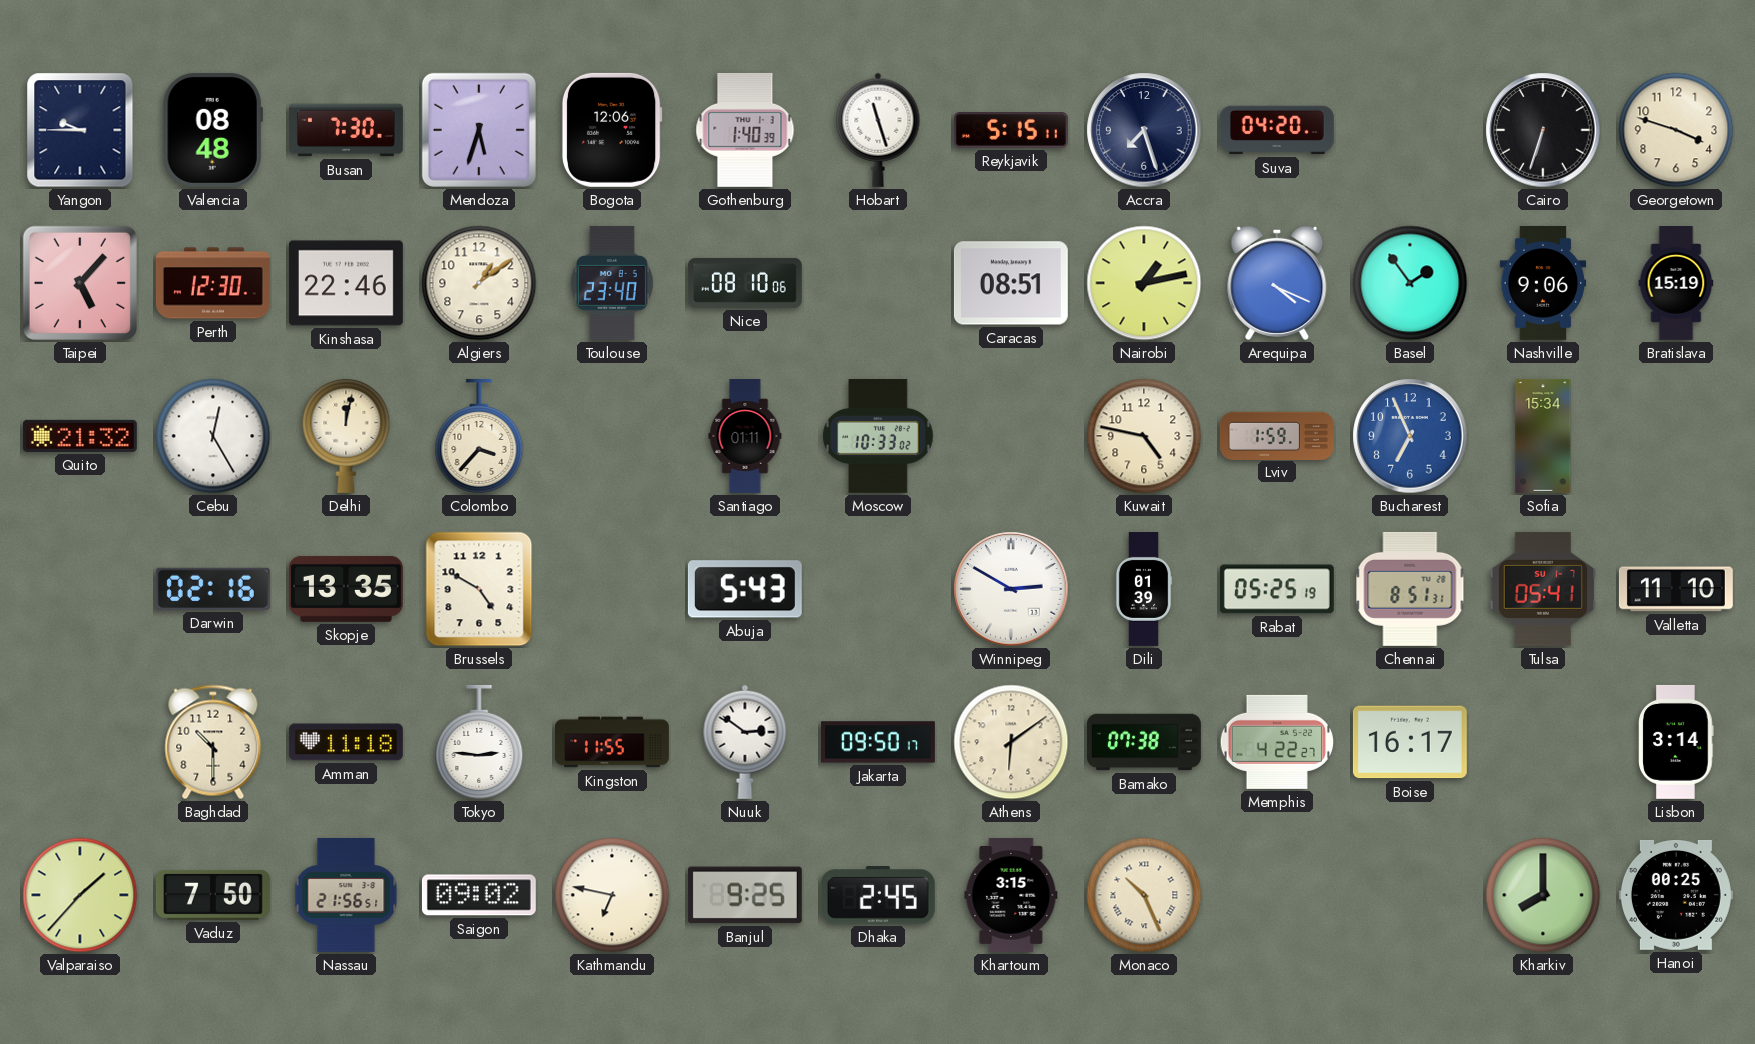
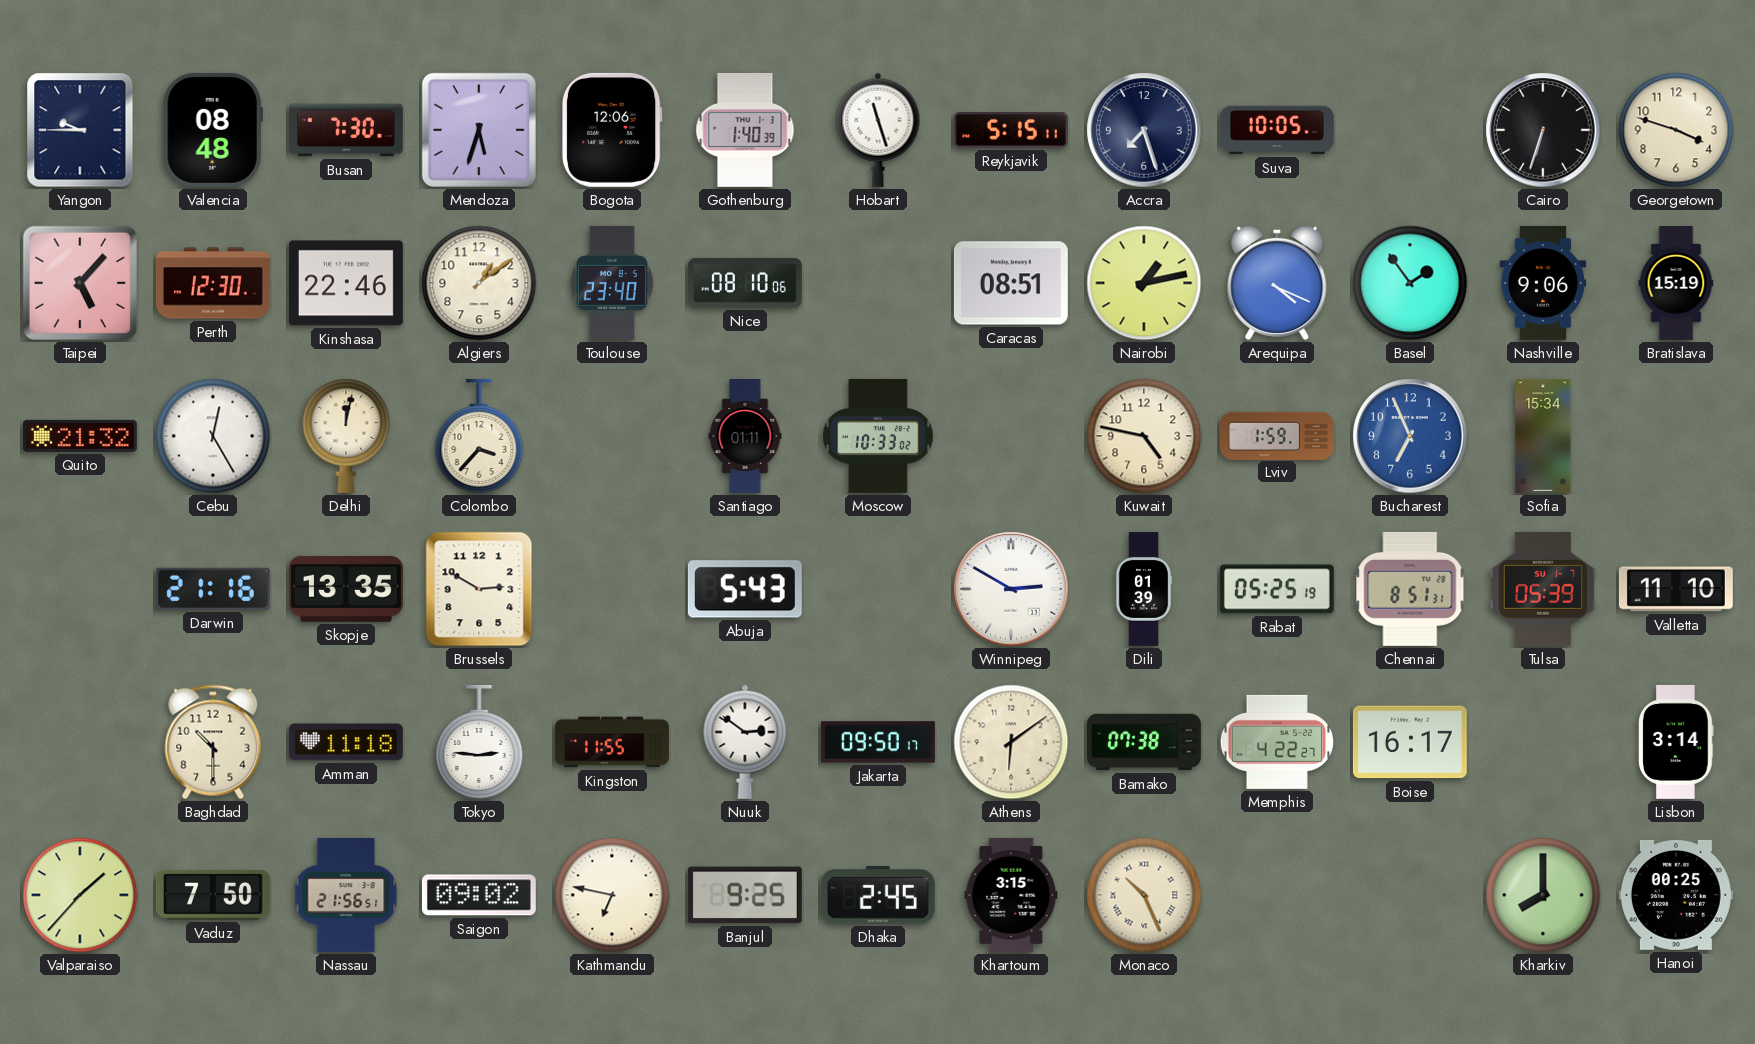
Suva: 04:20 -> 10:05
Darwin: 02:16 -> 21:16
Brussels: 4:50 -> 2:50
Tulsa: 05:41 -> 05:39
